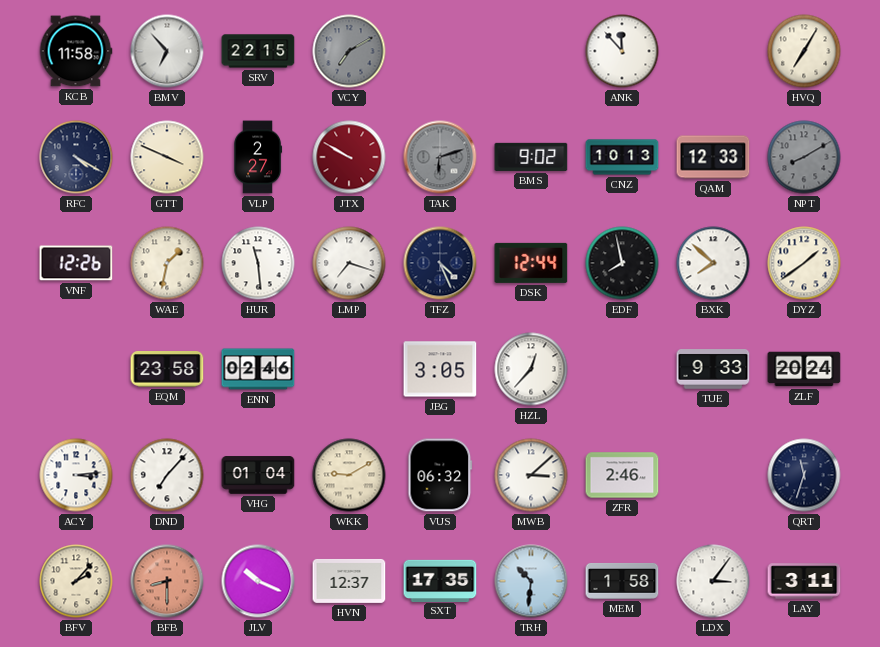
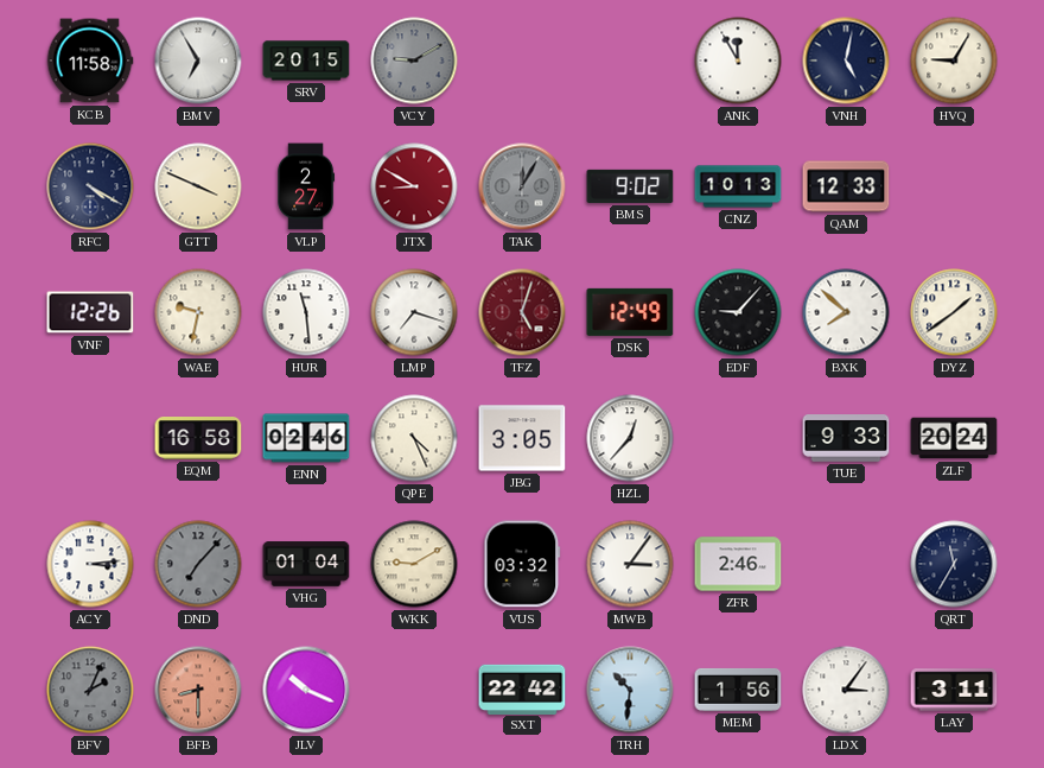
BMV: 6:53 -> 6:55
SRV: 22:15 -> 20:15
VCY: 7:10 -> 9:10
ANK: 11:53 -> 11:55
VNH: none -> 5:02
HVQ: 7:05 -> 9:05
JTX: 9:50 -> 8:50
TAK: 6:12 -> 12:05
NPT: 8:10 -> none
WAE: 1:32 -> 9:32
TFZ: 4:26 -> 5:03
TFZ dial: navy -> burgundy
DSK: 12:44 -> 12:49
EDF: 7:58 -> 9:07
EQM: 23:58 -> 16:58
QPE: none -> 4:26
DND dial: white -> grey
VUS: 06:32 -> 03:32
MWB: 3:08 -> 3:06
QRT: 11:33 -> 11:35
BFV: 2:07 -> 2:04
BFV dial: cream -> grey
HVN: 12:37 -> none
SXT: 17:35 -> 22:42
MEM: 1:58 -> 1:56
